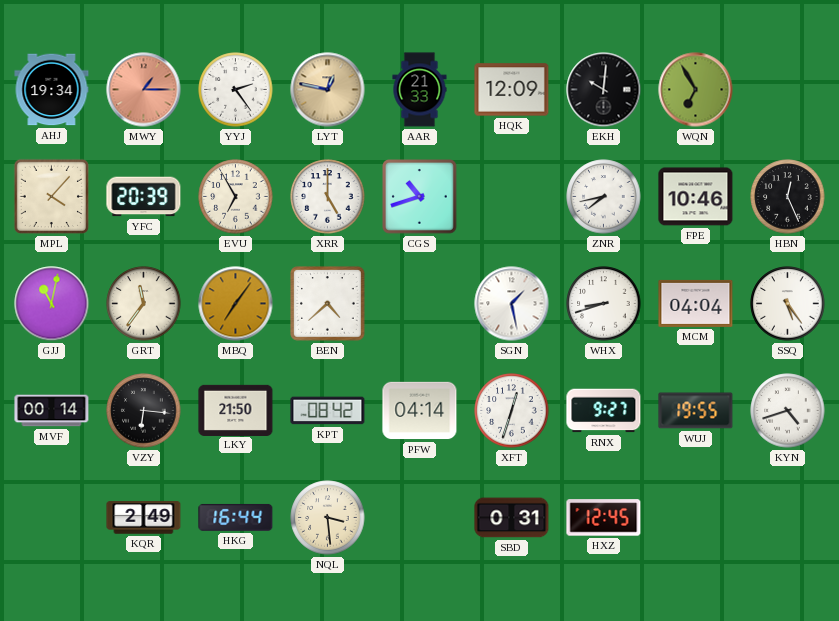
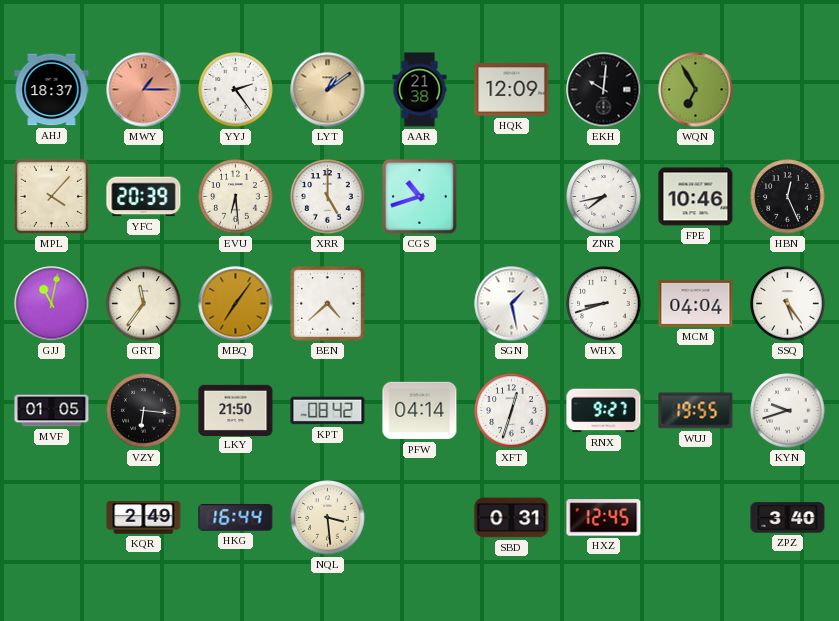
AHJ: 19:34 -> 18:37
LYT: 12:47 -> 1:09
AAR: 21:33 -> 21:38
EVU: 6:55 -> 6:29
MVF: 00:14 -> 01:05
KYN: 4:42 -> 9:42
ZPZ: none -> 3:40
